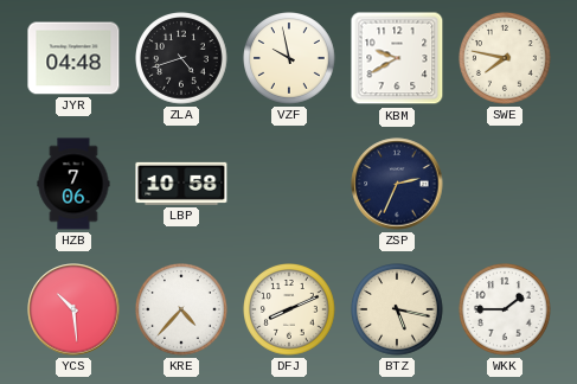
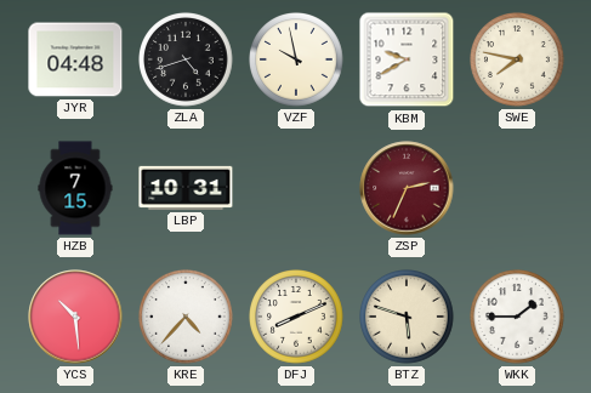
HZB: 7:06 -> 7:15
LBP: 10:58 -> 10:31
ZSP dial: navy -> burgundy
BTZ: 5:17 -> 5:48
